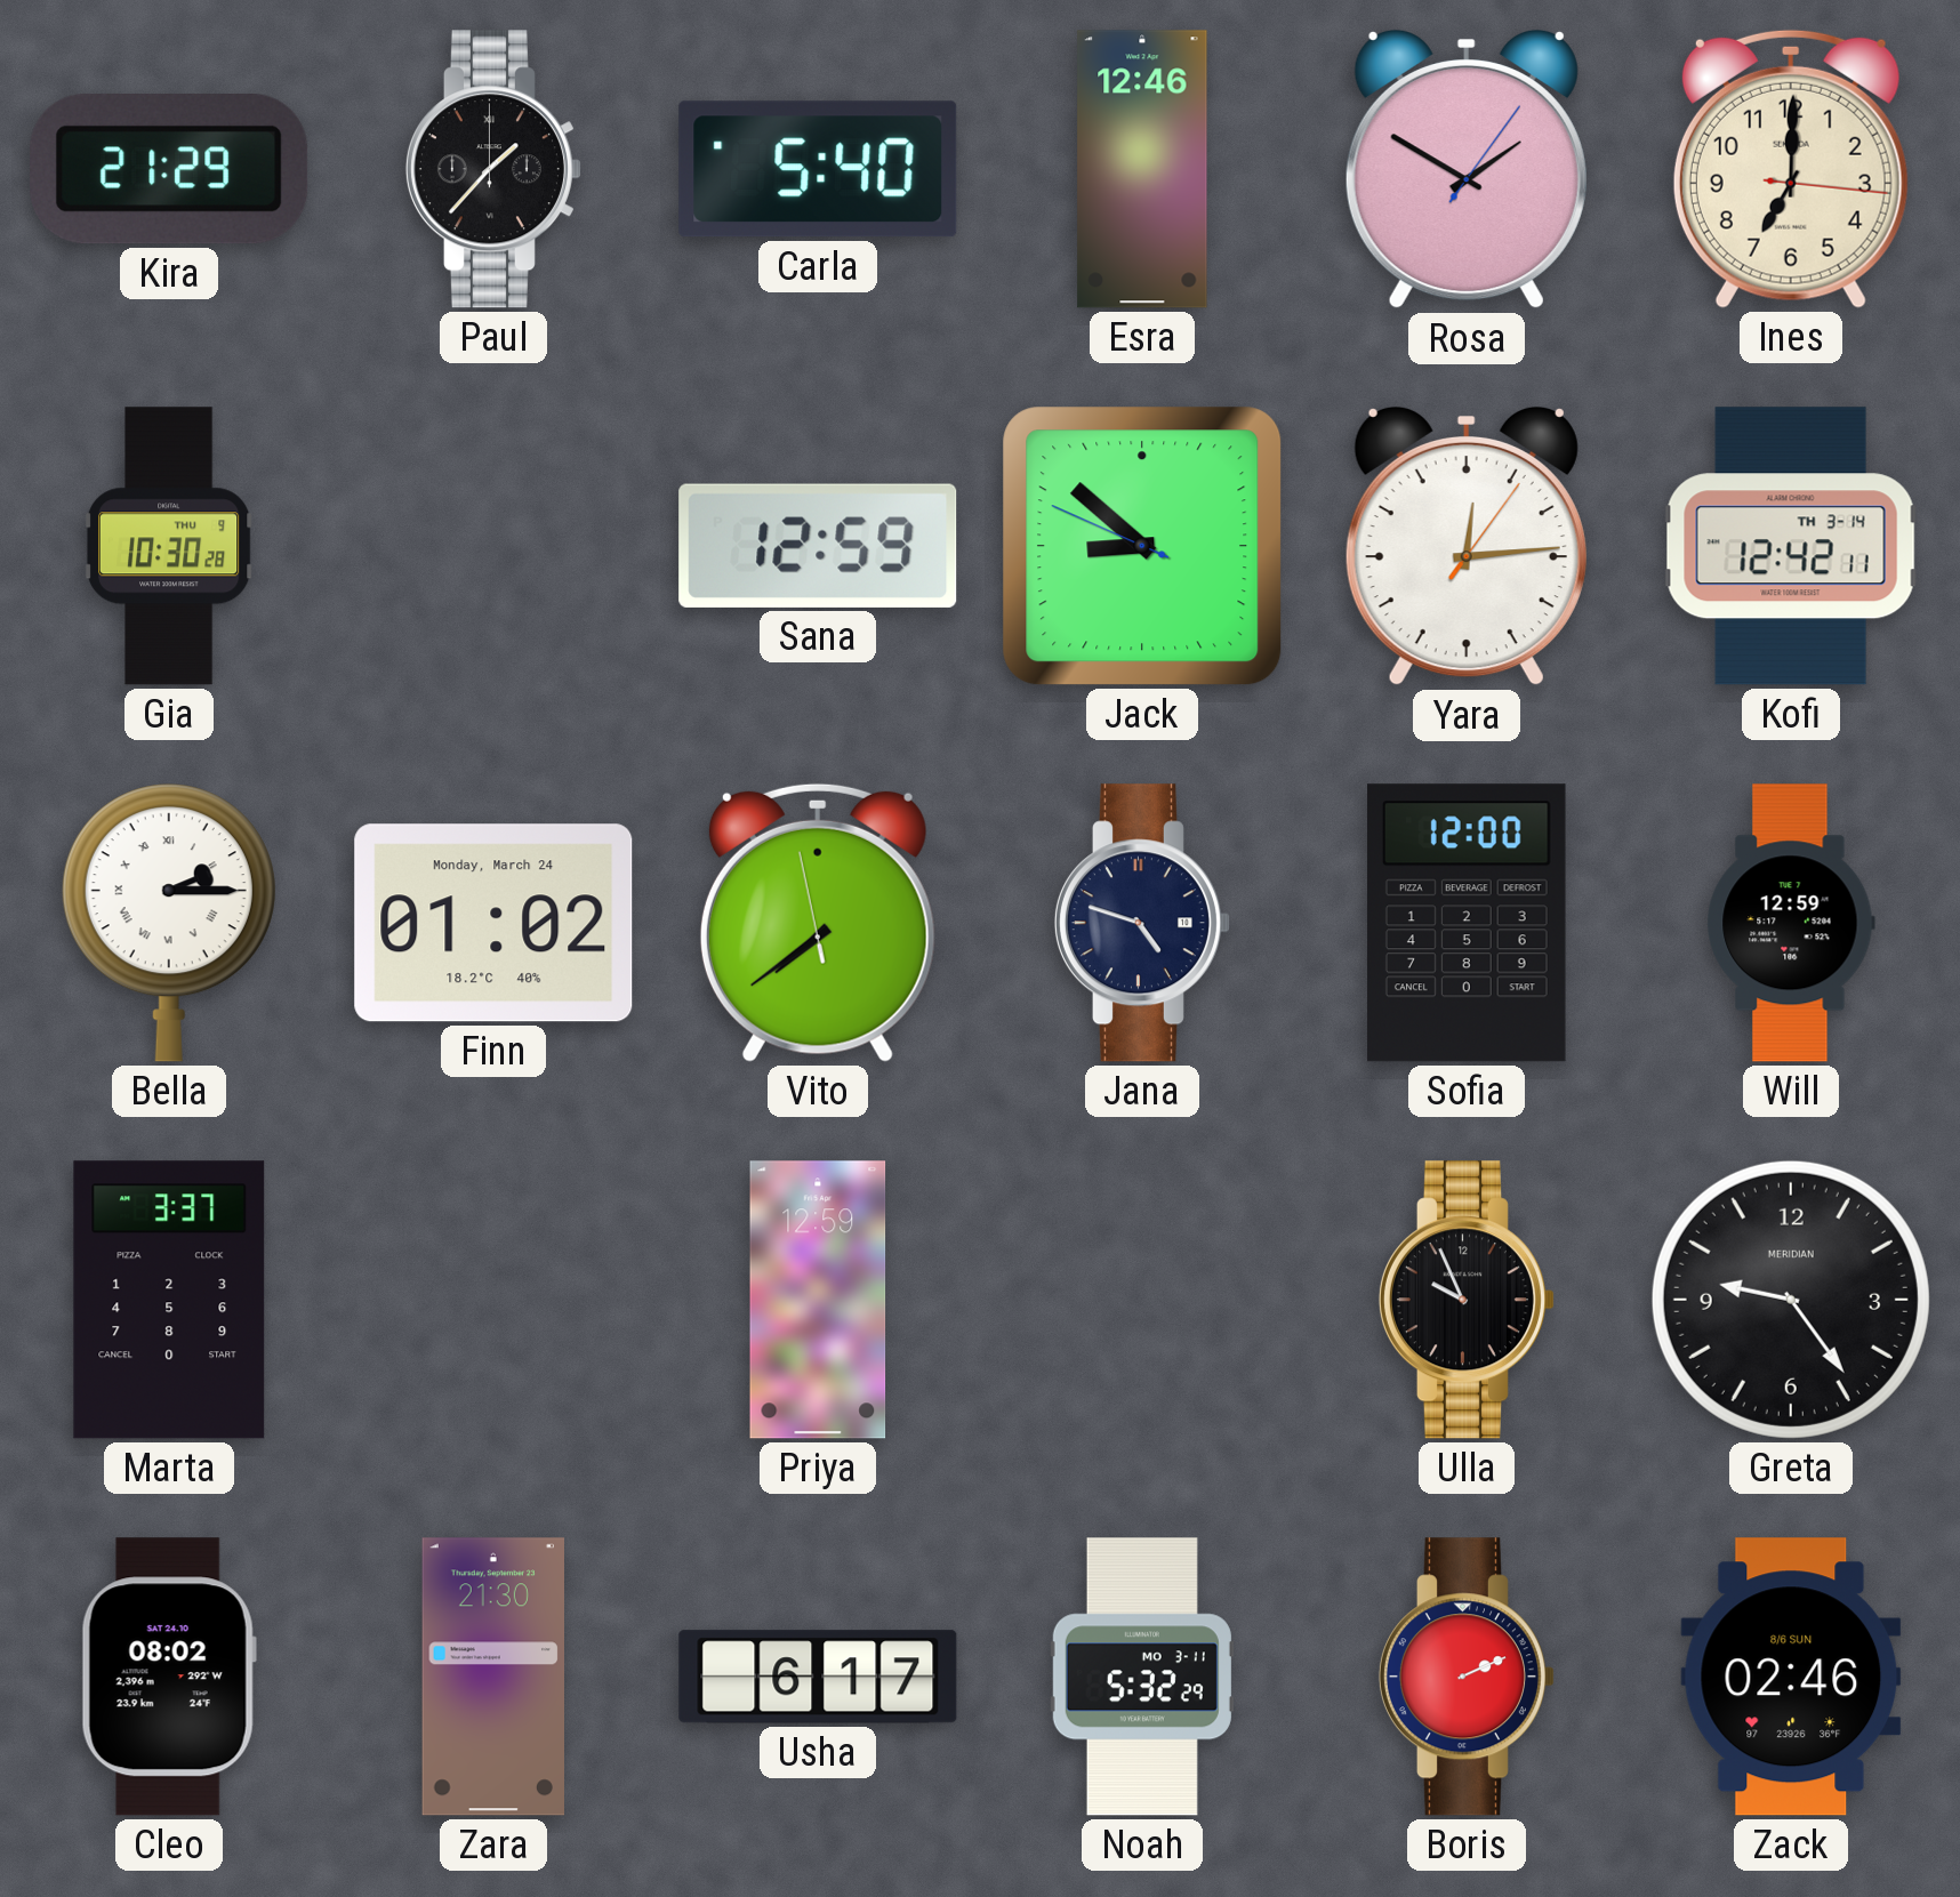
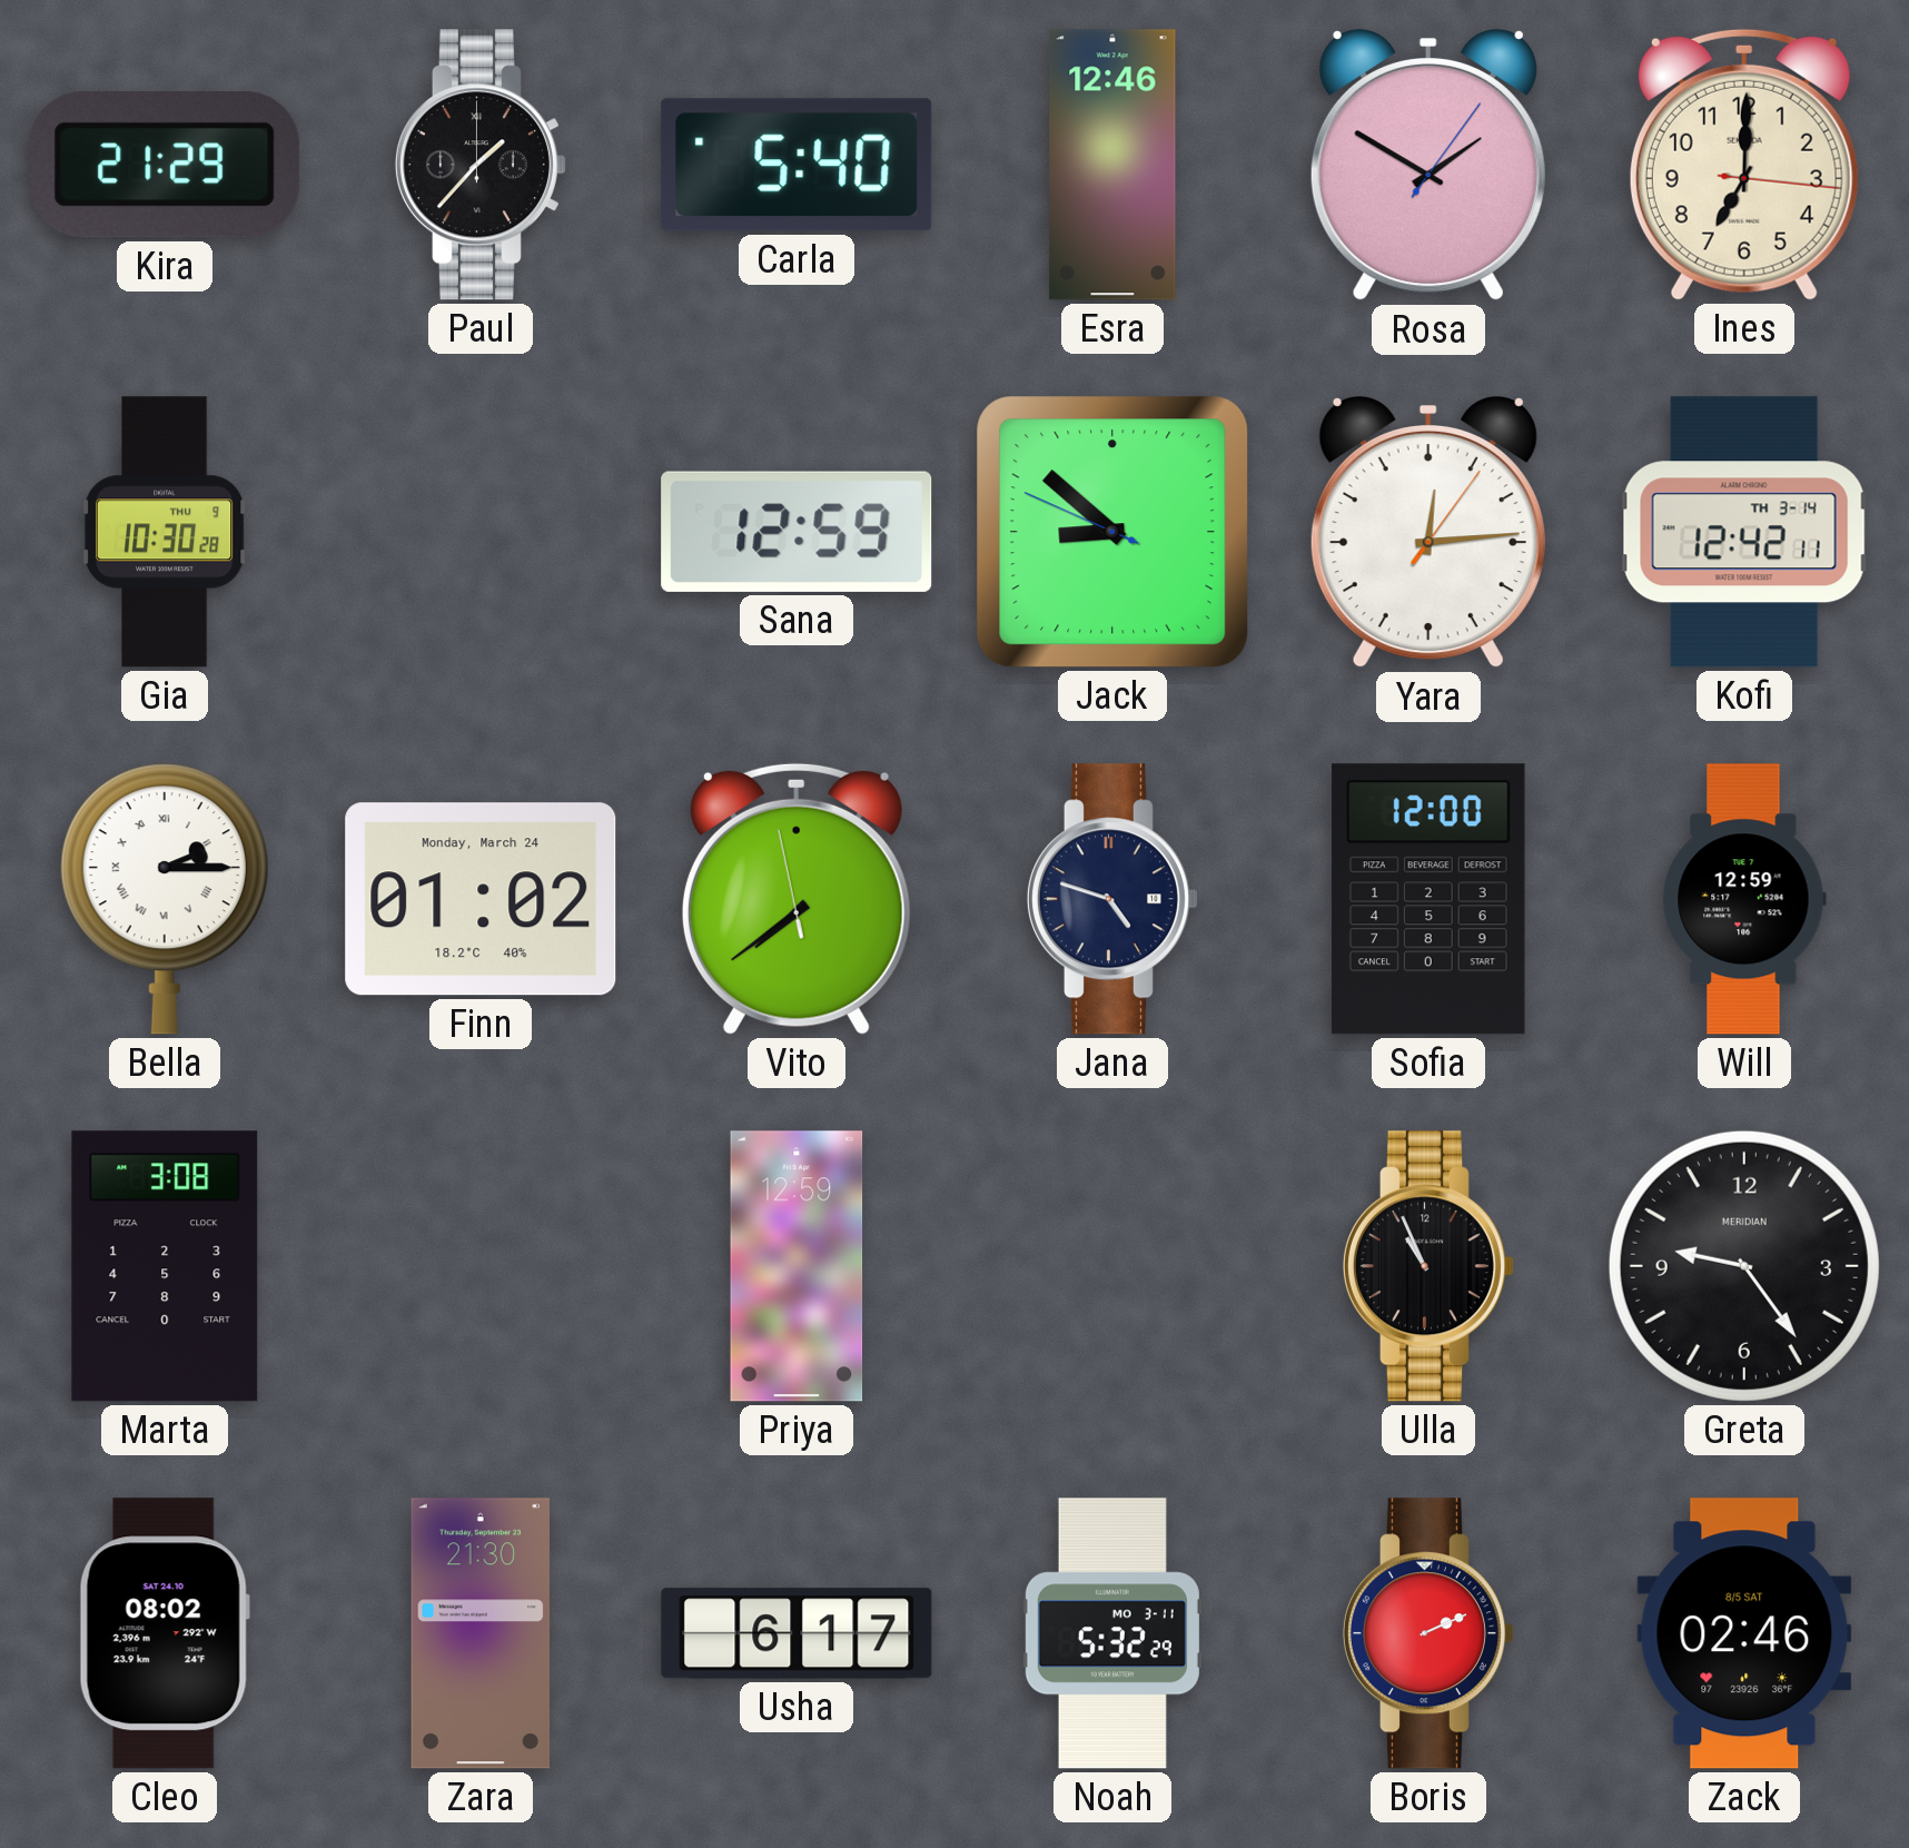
Marta: 3:37 -> 3:08
Ulla: 9:56 -> 10:56
Zack date: 8/6 SUN -> 8/5 SAT
